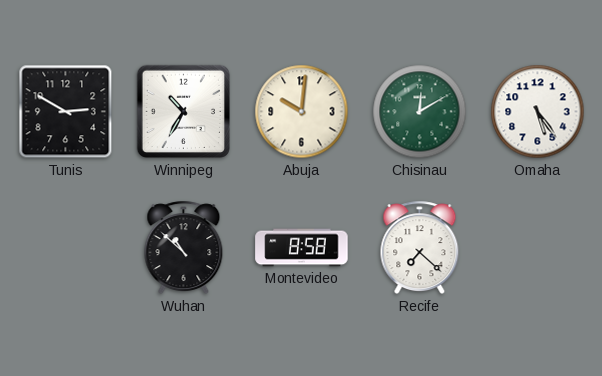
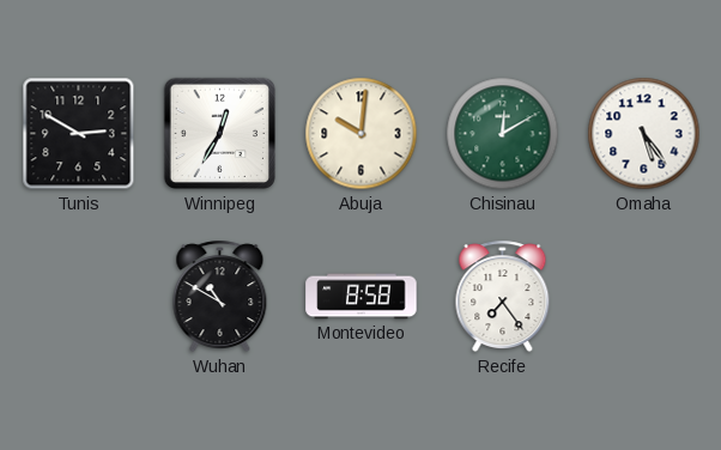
Winnipeg: 10:35 -> 12:35
Wuhan: 10:52 -> 10:50
Recife: 7:22 -> 7:24
